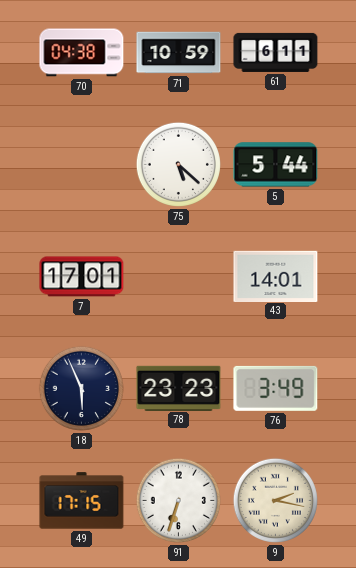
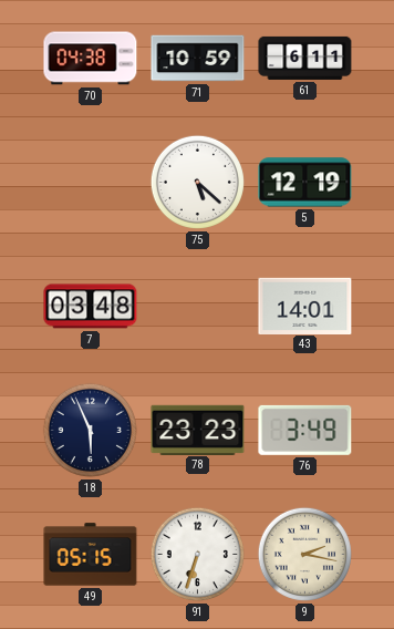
5: 5:44 -> 12:19
7: 17:01 -> 03:48
49: 17:15 -> 05:15
